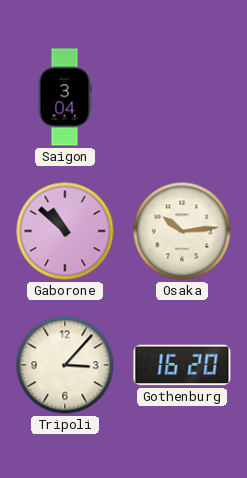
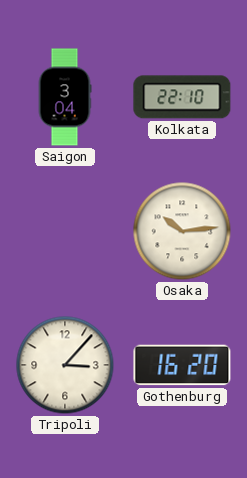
Kolkata: none -> 22:10
Gaborone: 10:52 -> none
